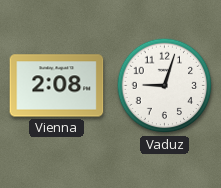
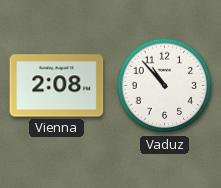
Vaduz: 9:03 -> 10:53
